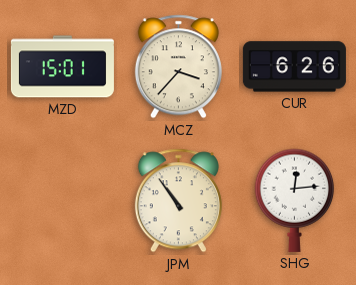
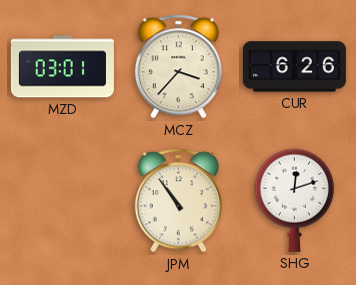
MZD: 15:01 -> 03:01
SHG: 12:14 -> 12:12
